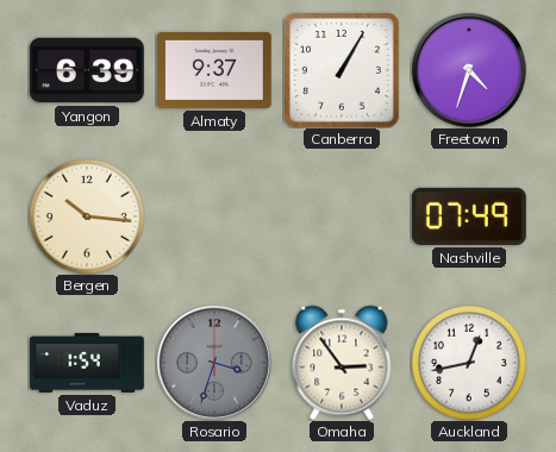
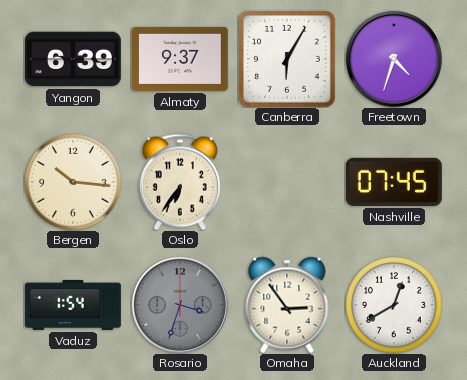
Canberra: 1:05 -> 6:05
Oslo: none -> 6:36
Nashville: 07:49 -> 07:45
Auckland: 12:43 -> 12:40
